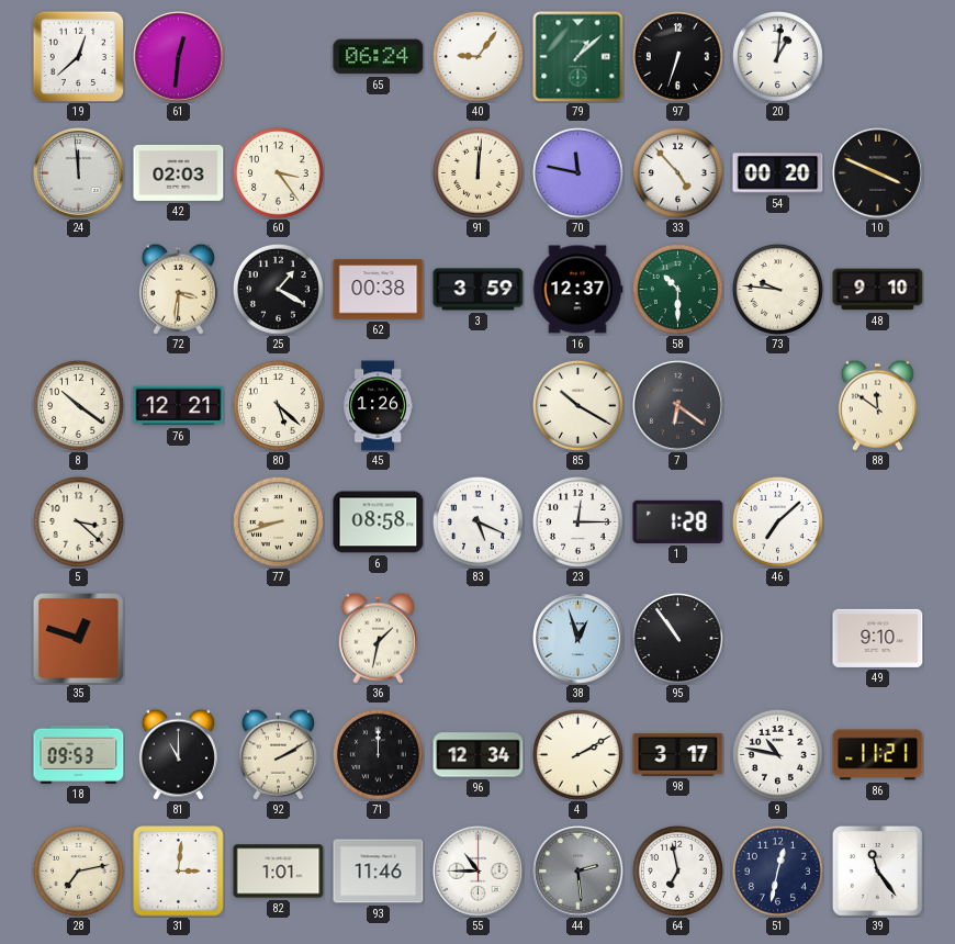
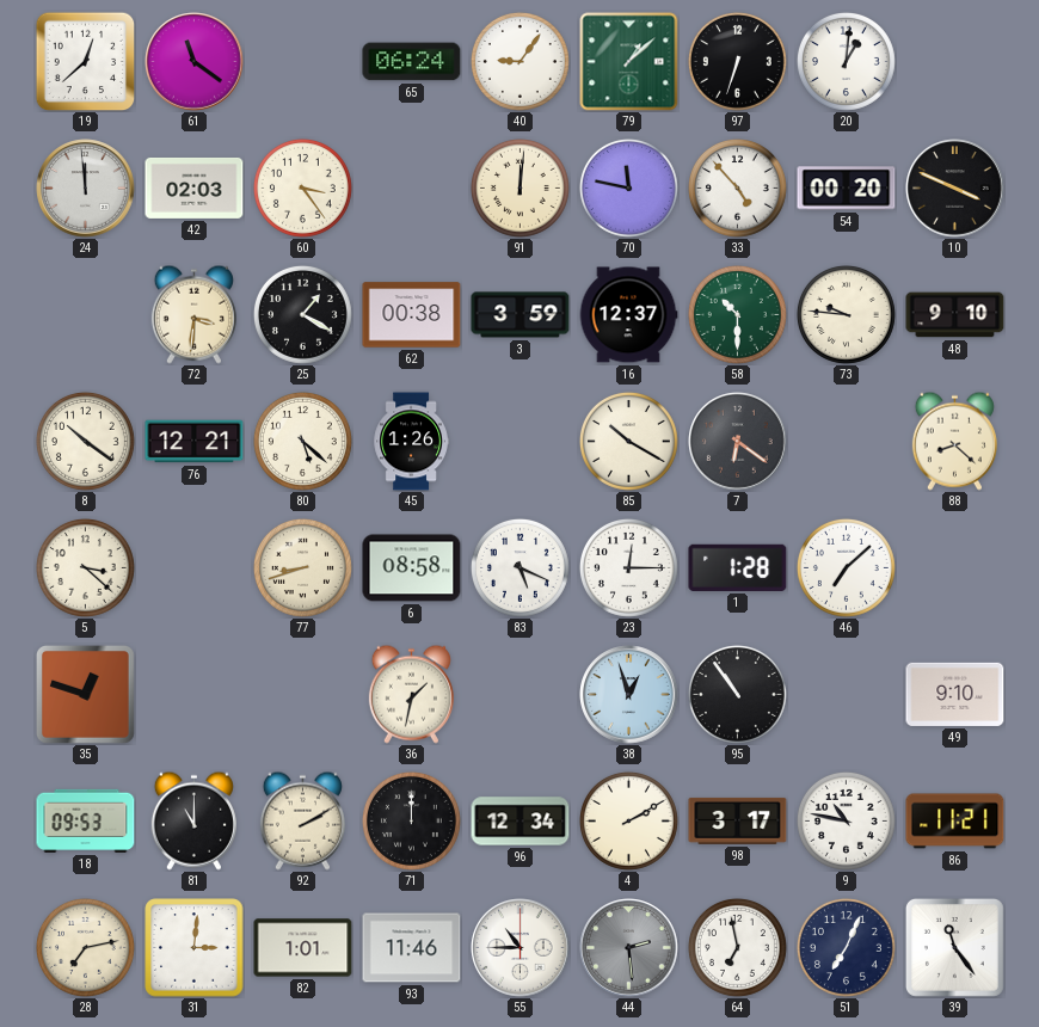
61: 12:31 -> 11:21
88: 11:51 -> 8:22
51: 12:32 -> 7:04
